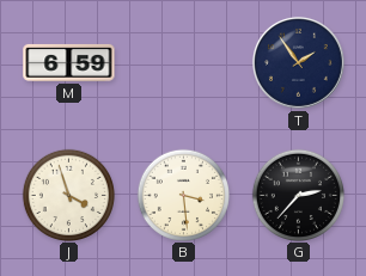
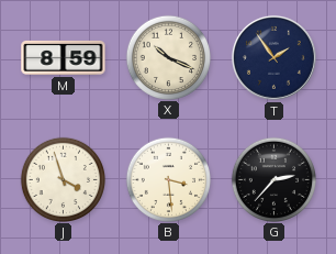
M: 6:59 -> 8:59
X: none -> 10:19
